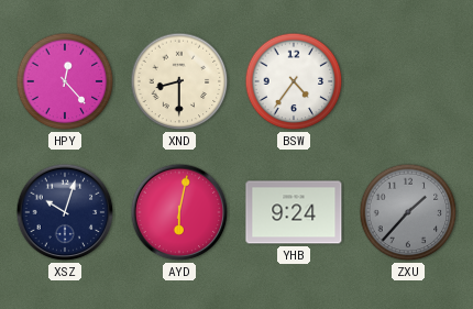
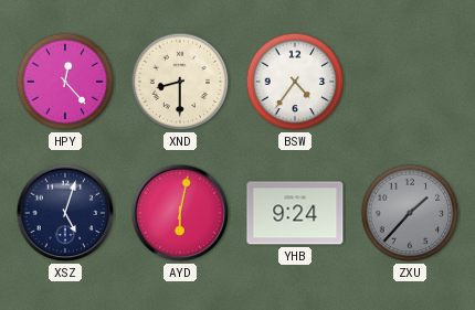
XSZ: 10:03 -> 5:03
